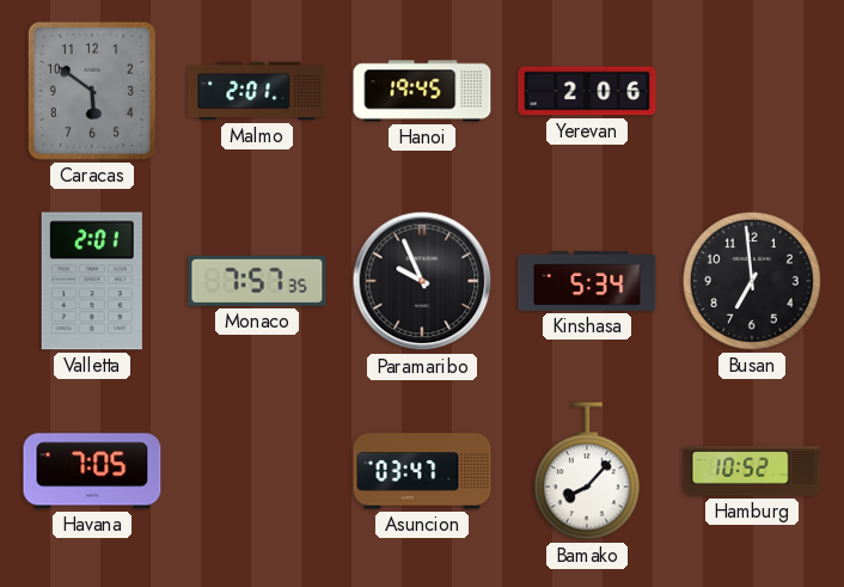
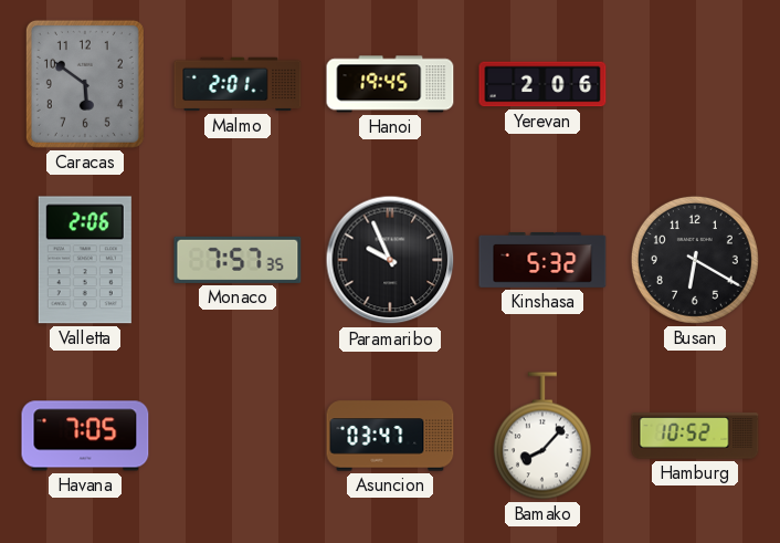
Valletta: 2:01 -> 2:06
Kinshasa: 5:34 -> 5:32
Busan: 6:59 -> 6:20
